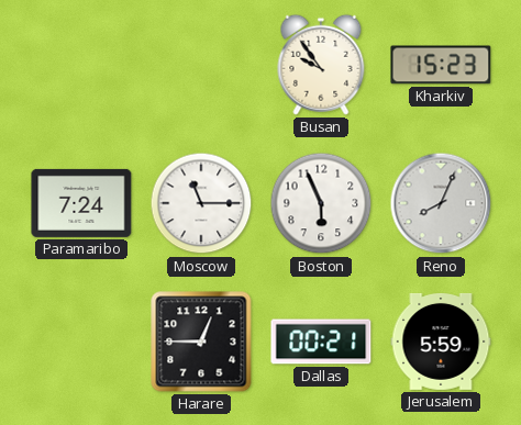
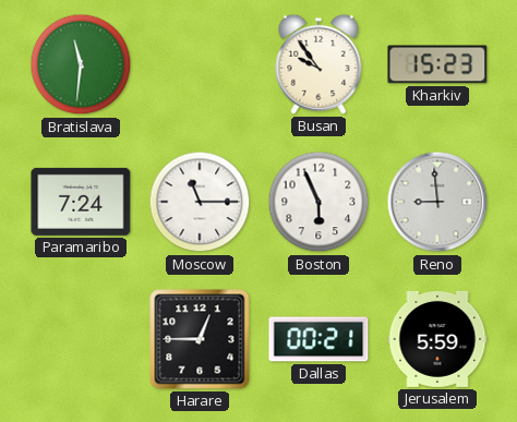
Bratislava: none -> 11:31
Reno: 8:04 -> 8:59
